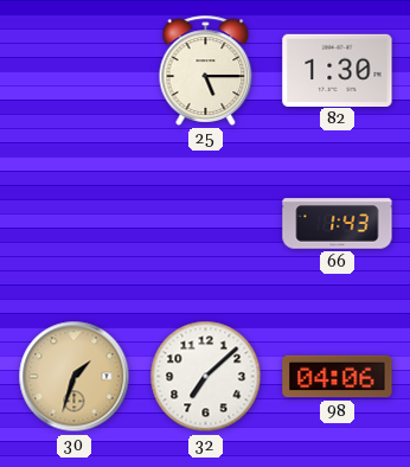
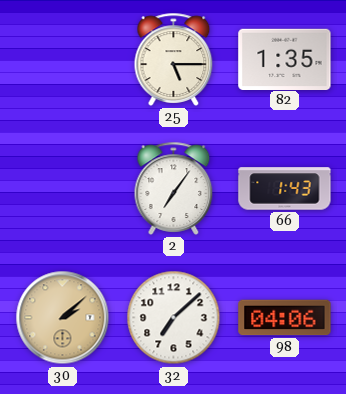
82: 1:30 -> 1:35
2: none -> 7:06
30: 1:33 -> 2:08
